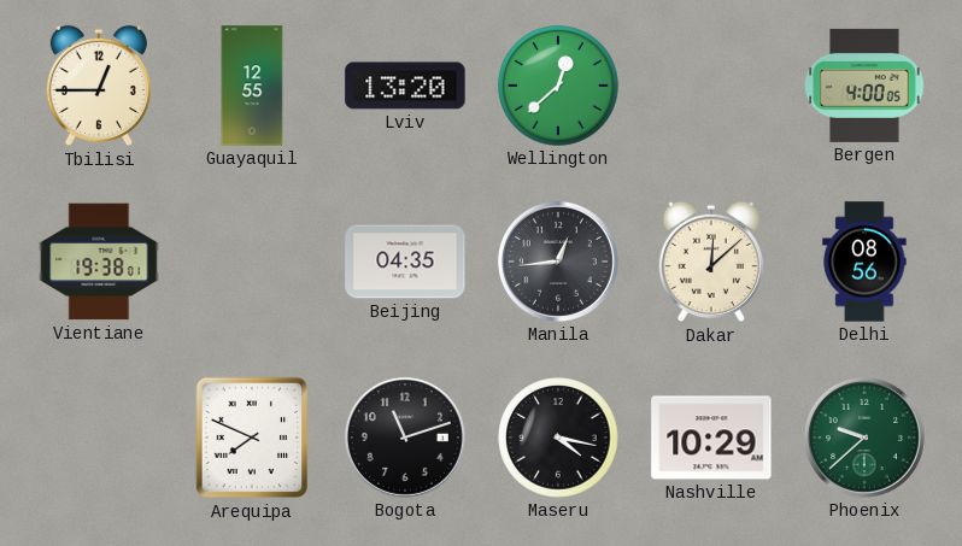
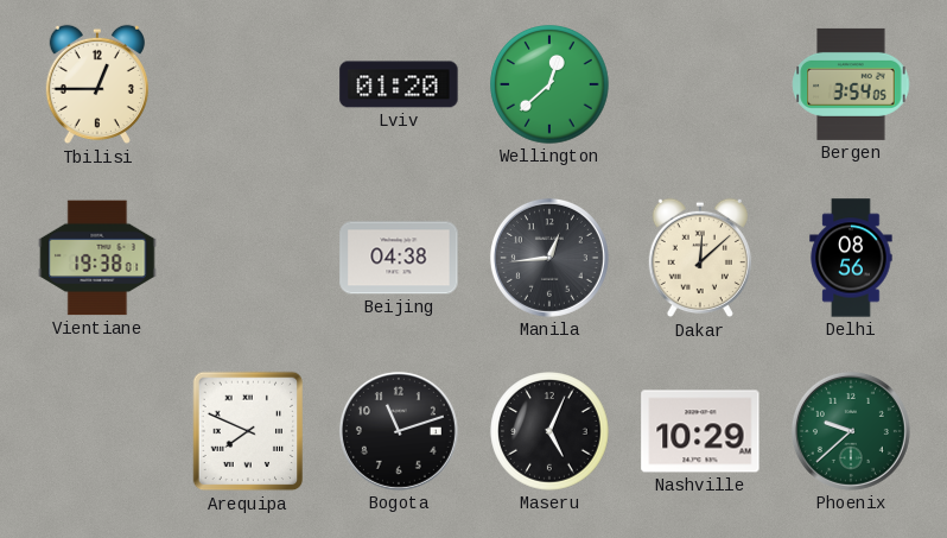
Guayaquil: 12:55 -> none
Lviv: 13:20 -> 01:20
Bergen: 4:00 -> 3:54
Beijing: 04:35 -> 04:38
Maseru: 4:17 -> 5:04
